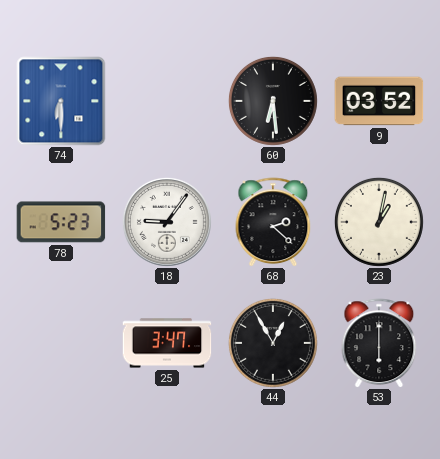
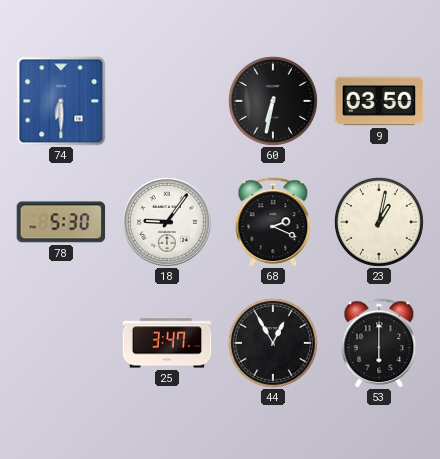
60: 6:29 -> 6:32
9: 03:52 -> 03:50
78: 5:23 -> 5:30
68: 2:22 -> 2:19
